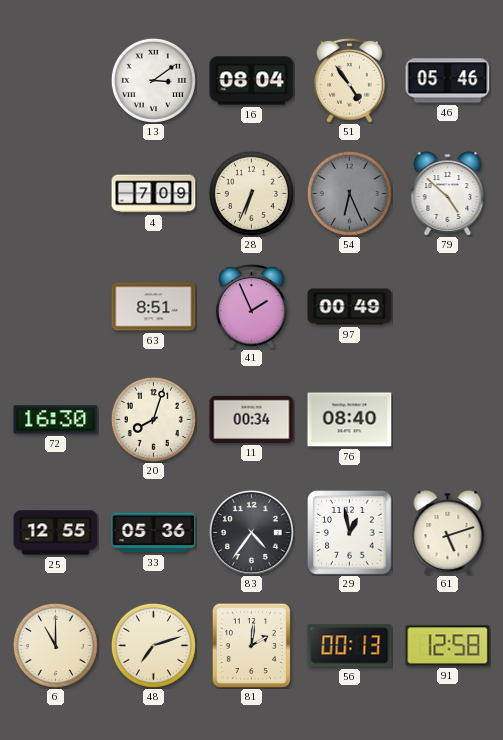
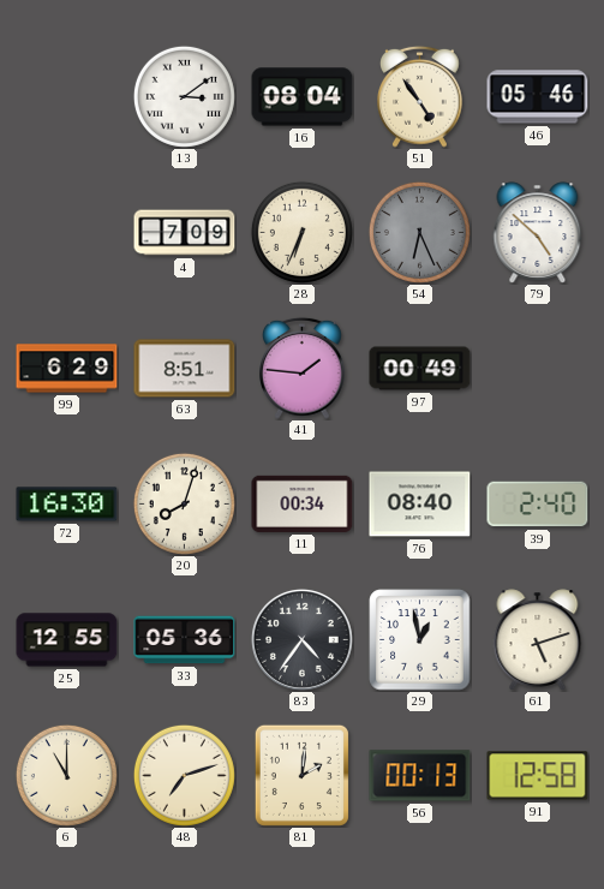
99: none -> 6:29
41: 1:56 -> 1:46
39: none -> 2:40
